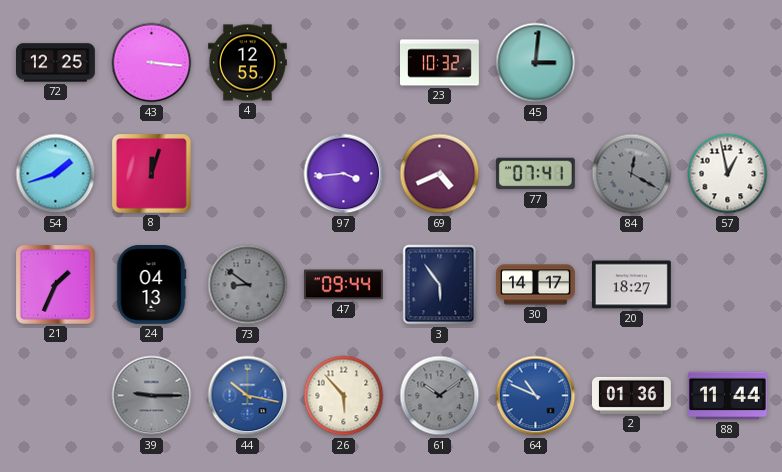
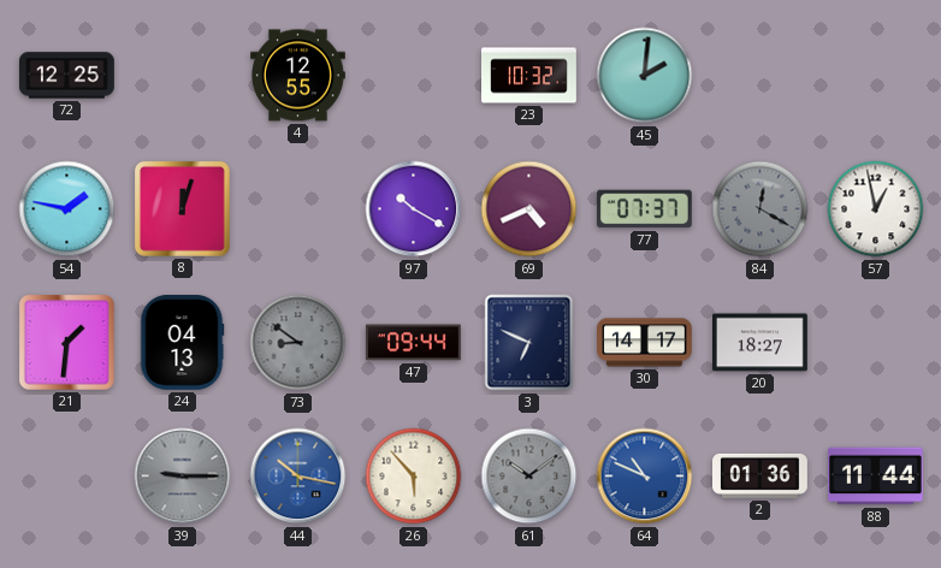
43: 3:16 -> none
45: 3:01 -> 2:01
54: 1:42 -> 1:47
97: 3:44 -> 10:20
77: 07:41 -> 07:37
21: 1:34 -> 1:31
3: 5:54 -> 6:49
